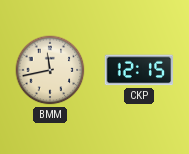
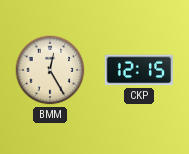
BMM: 11:43 -> 12:25
